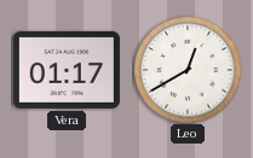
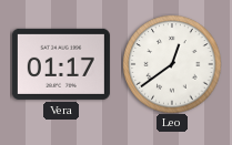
Leo: 12:40 -> 12:39
